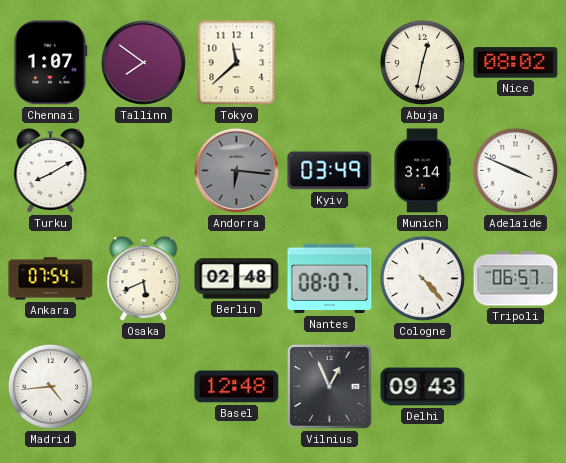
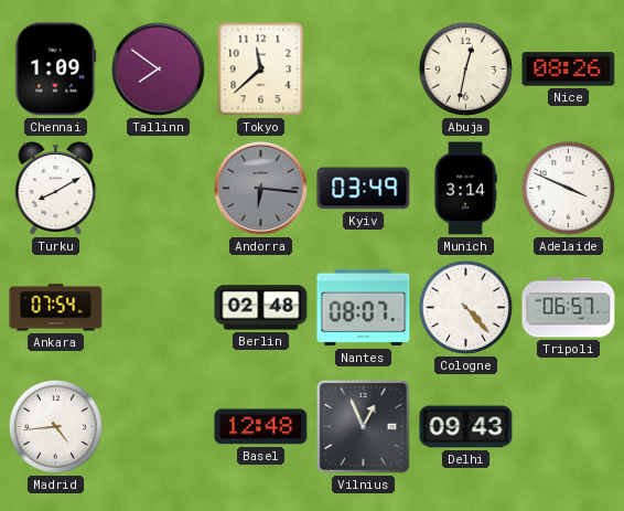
Chennai: 1:07 -> 1:09
Nice: 08:02 -> 08:26
Osaka: 5:41 -> none
